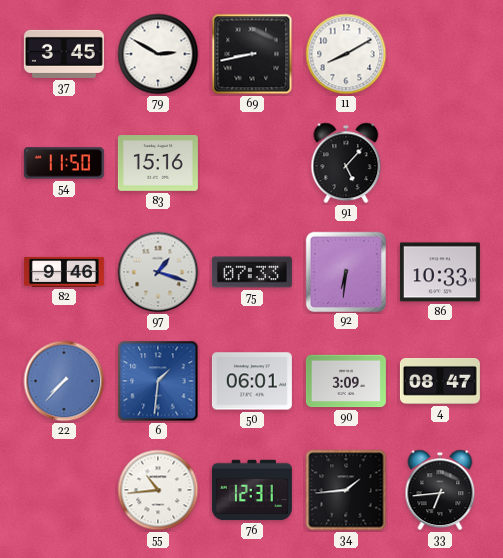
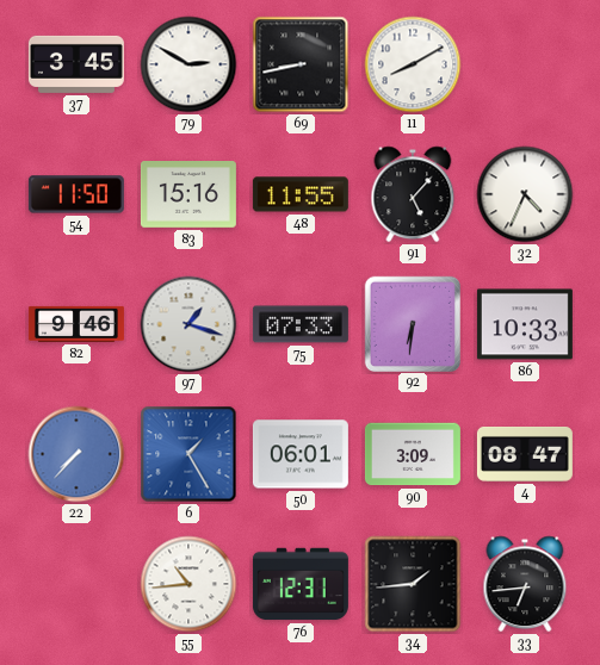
48: none -> 11:55
32: none -> 4:34
6: 1:31 -> 1:25
